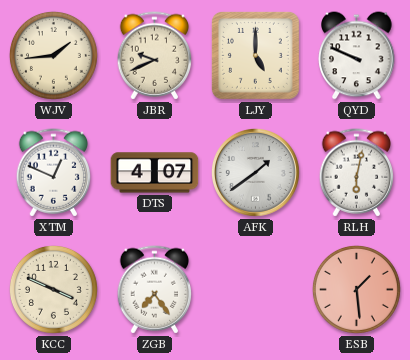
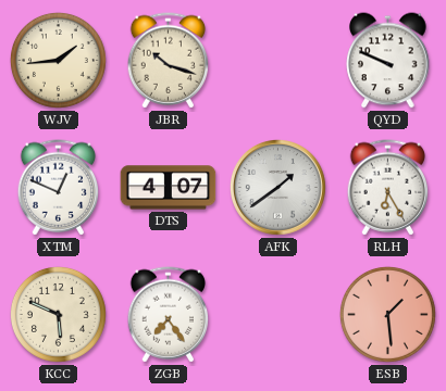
JBR: 9:41 -> 10:18
LJY: 5:00 -> none
RLH: 6:02 -> 6:25
KCC: 3:49 -> 5:49
